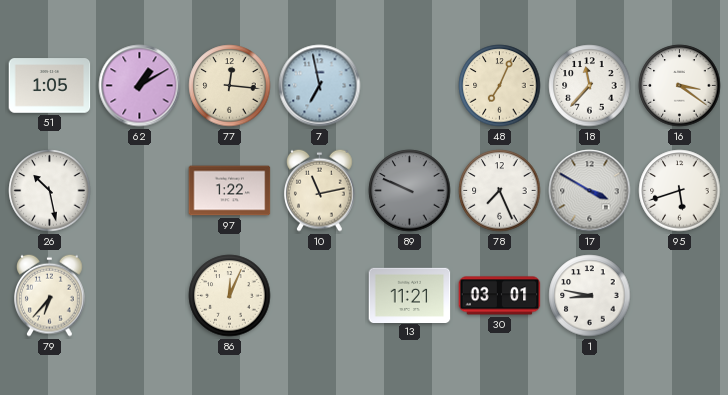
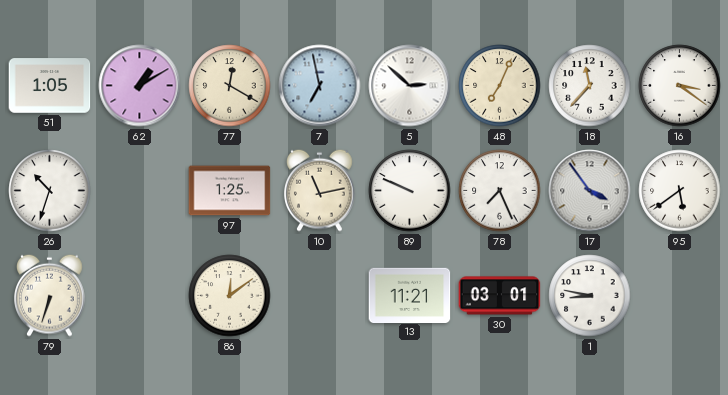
77: 12:16 -> 12:20
5: none -> 2:52
26: 10:28 -> 10:33
97: 1:22 -> 1:25
89 dial: grey -> white
17: 3:50 -> 3:54
95: 5:42 -> 5:39
79: 6:37 -> 6:33
86: 12:04 -> 12:09
